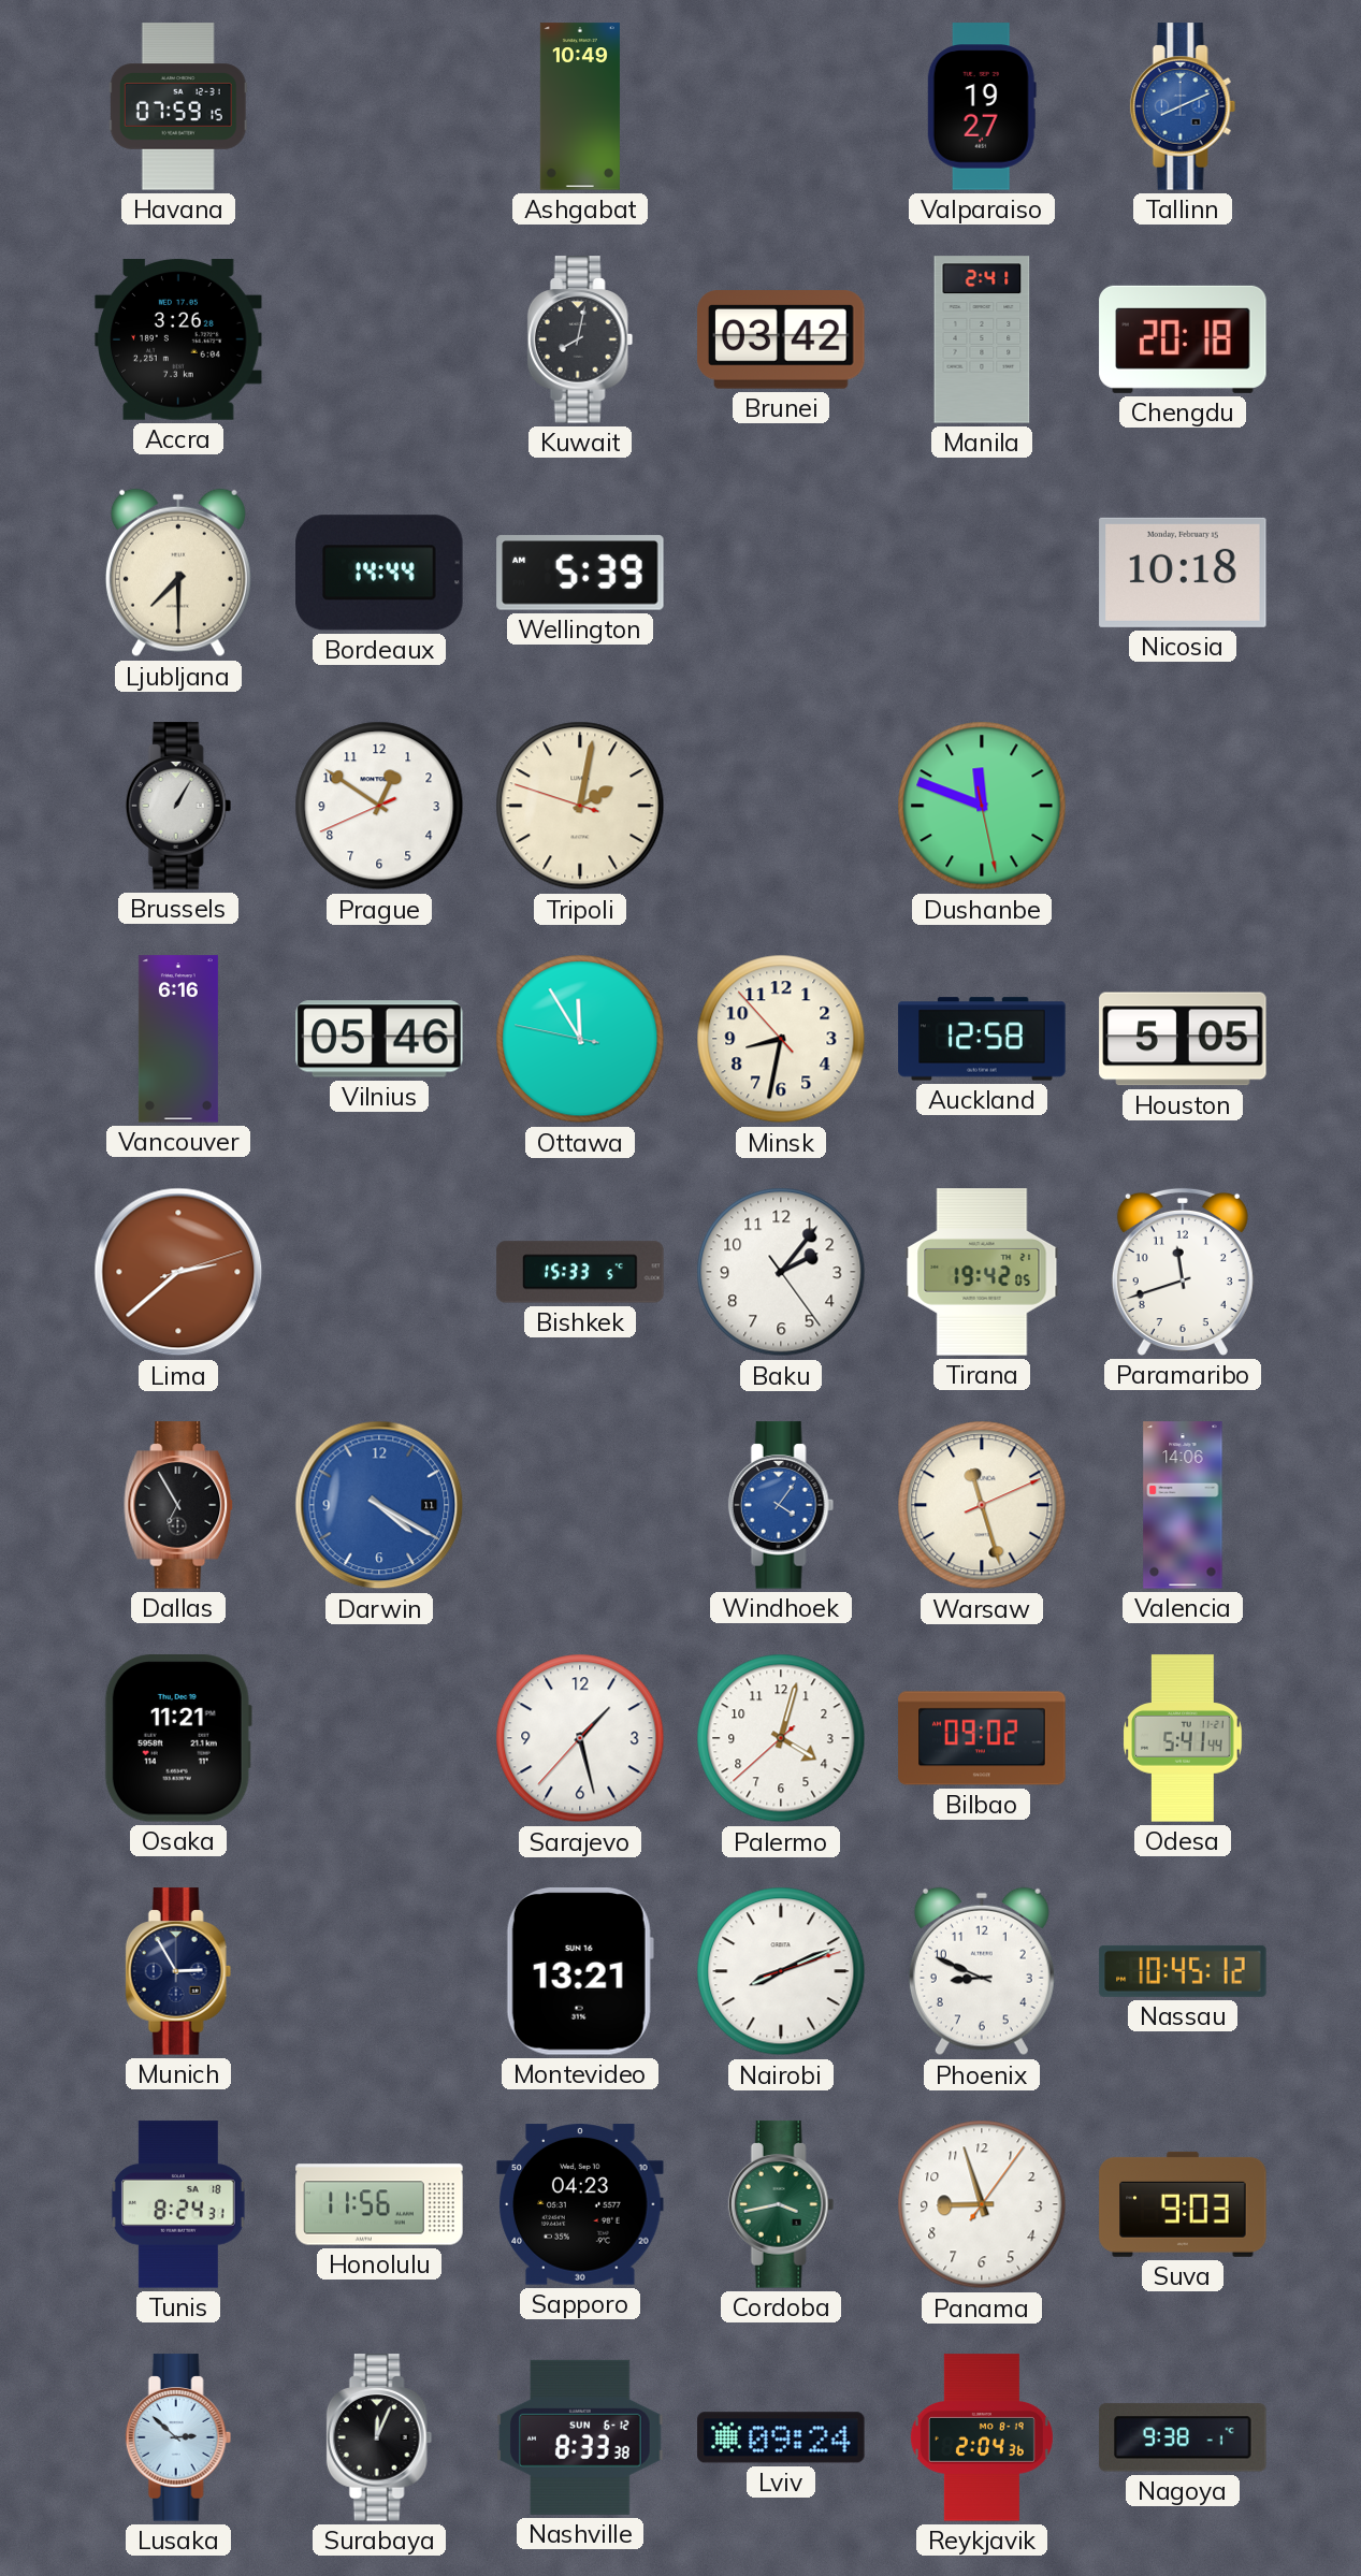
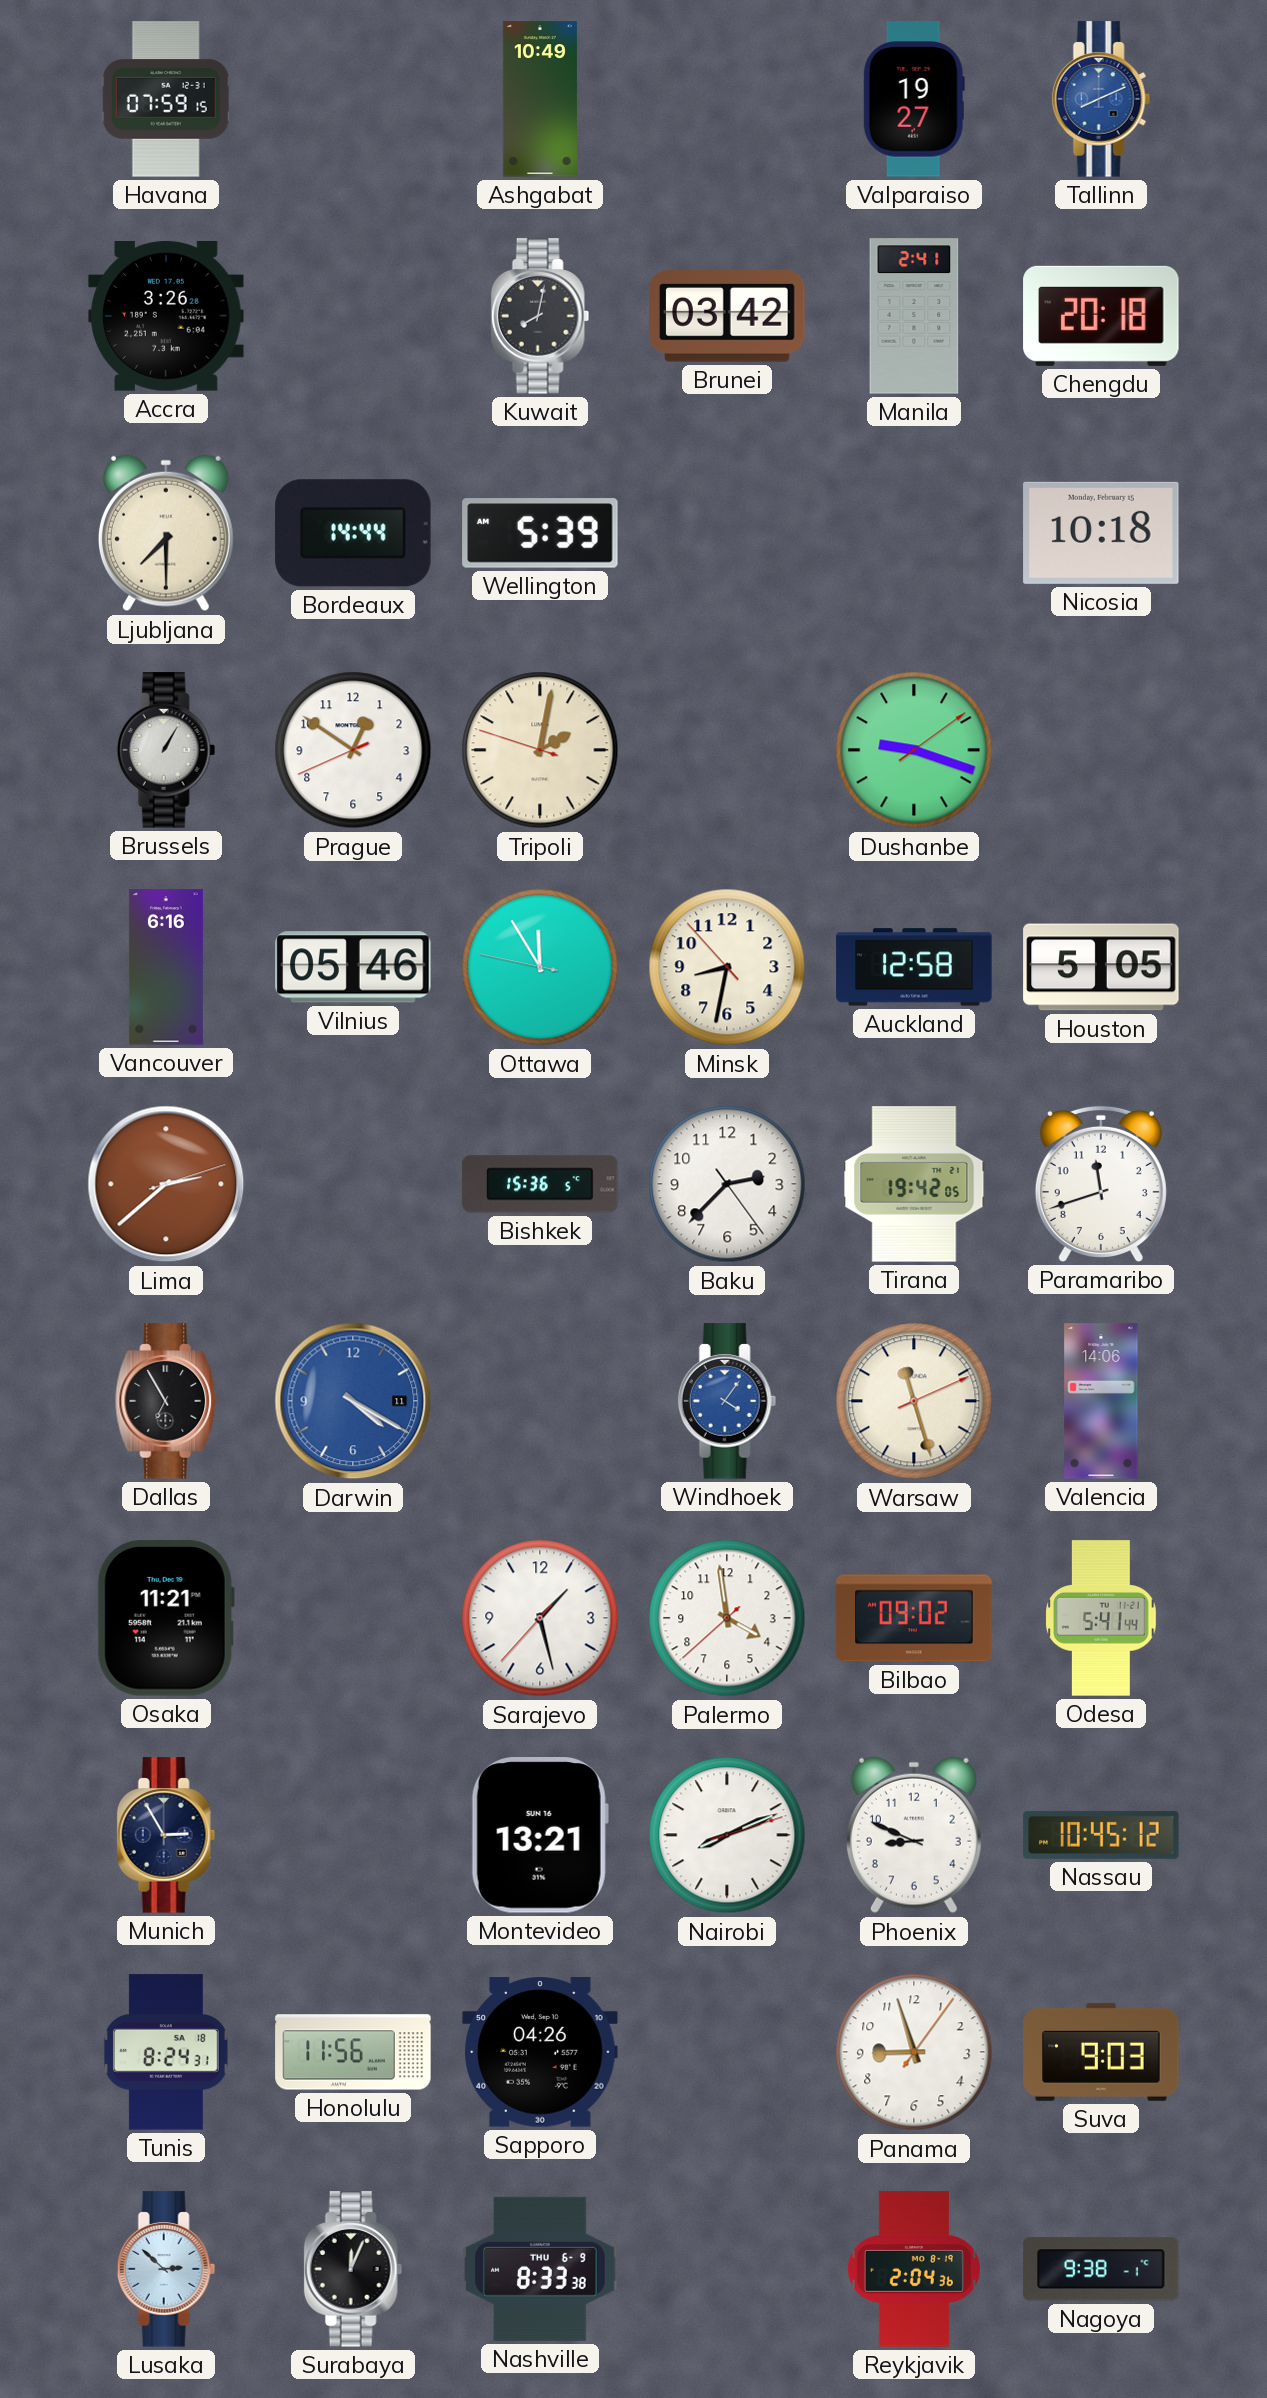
Dushanbe: 11:48 -> 9:18
Bishkek: 15:33 -> 15:36
Baku: 2:06 -> 2:37
Palermo: 4:02 -> 3:58
Sapporo: 04:23 -> 04:26
Cordoba: 3:43 -> none
Nashville date: SUN 6-12 -> THU 6-9
Lviv: 09:24 -> none
